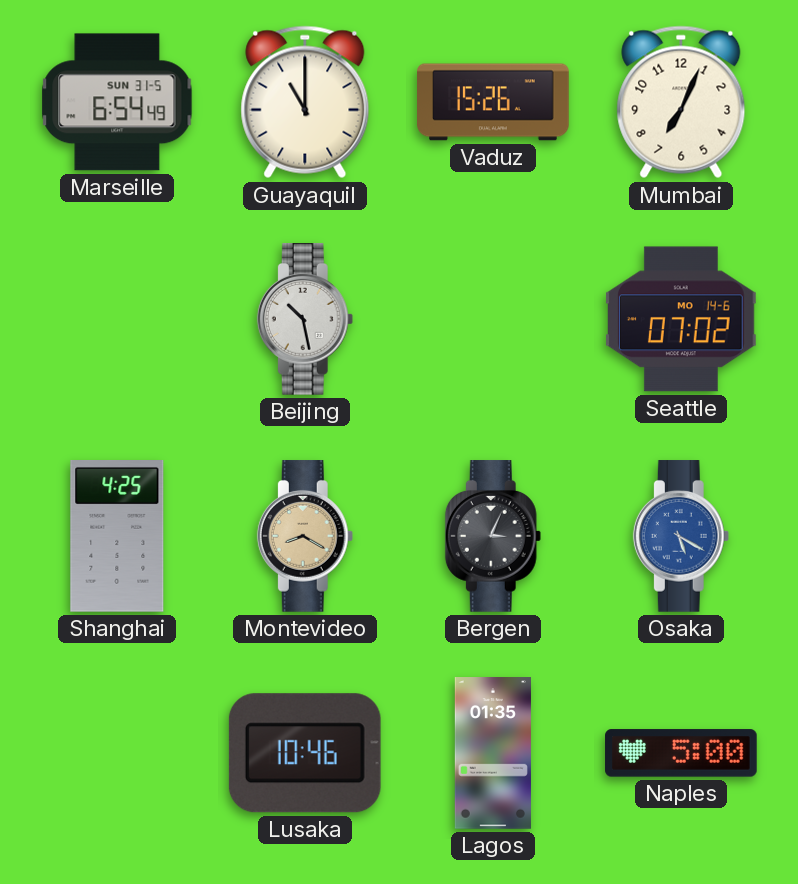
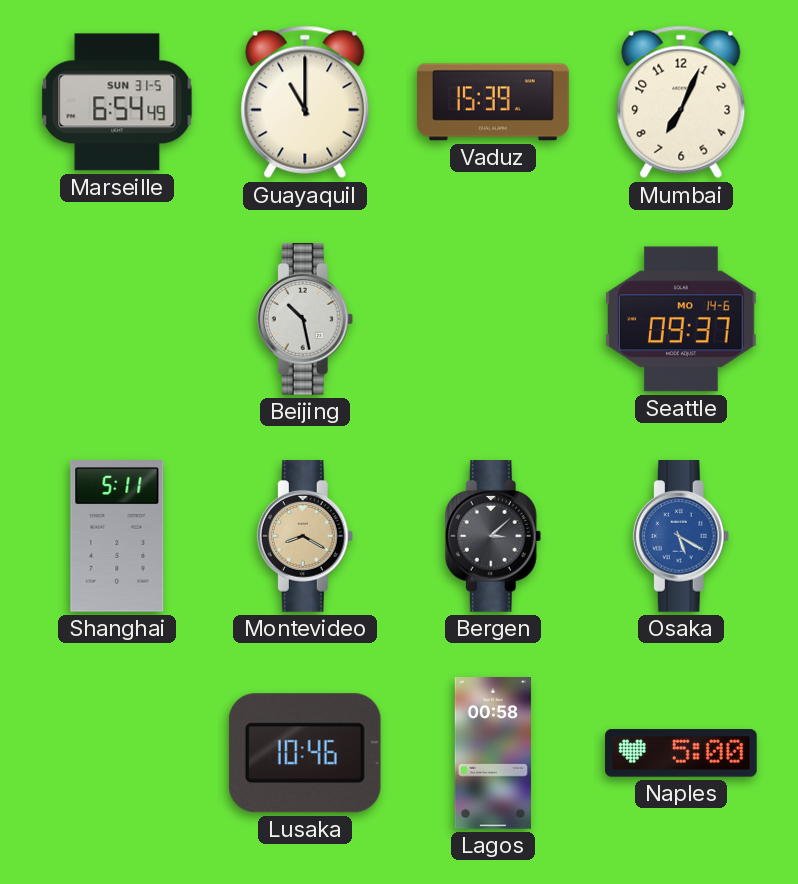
Vaduz: 15:26 -> 15:39
Seattle: 07:02 -> 09:37
Shanghai: 4:25 -> 5:11
Bergen: 3:04 -> 3:08
Lagos: 01:35 -> 00:58
